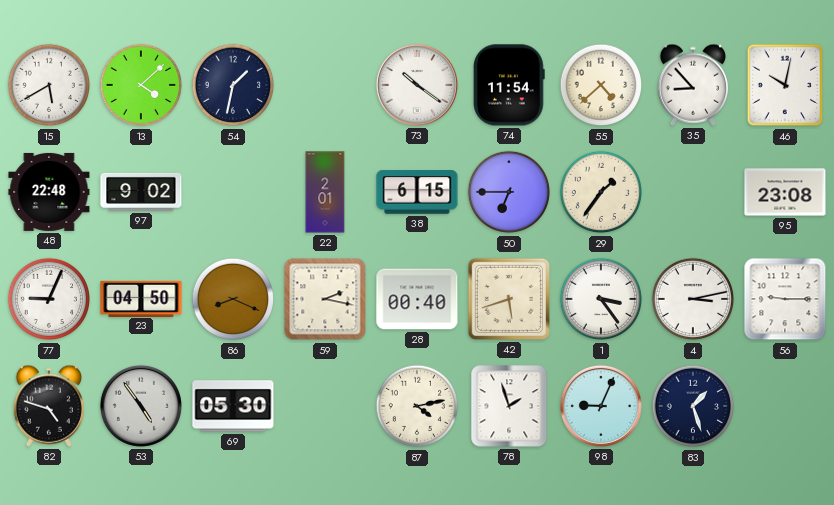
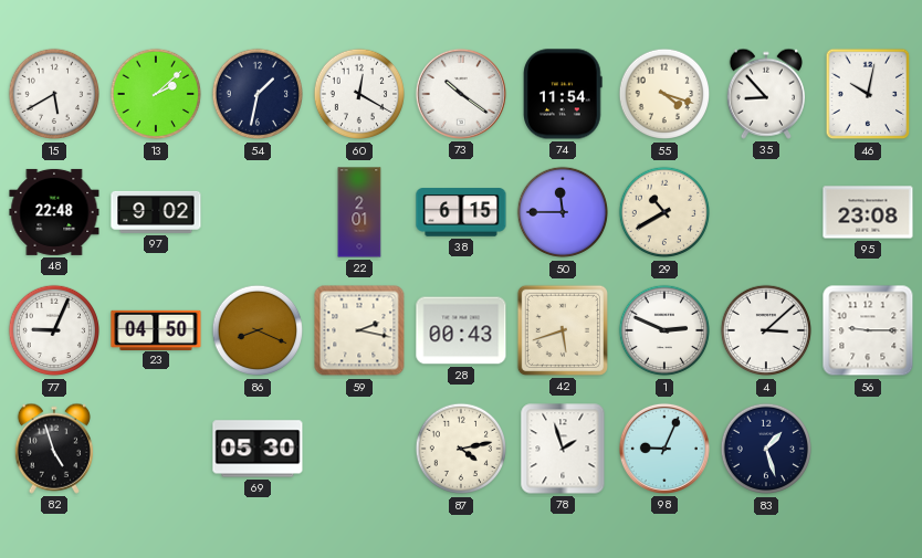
13: 4:08 -> 2:08
60: none -> 12:20
55: 4:38 -> 4:18
50: 6:45 -> 11:45
29: 1:36 -> 10:40
28: 00:40 -> 00:43
1: 3:24 -> 2:49
4: 3:13 -> 3:08
82: 4:48 -> 4:57
53: 4:54 -> none
